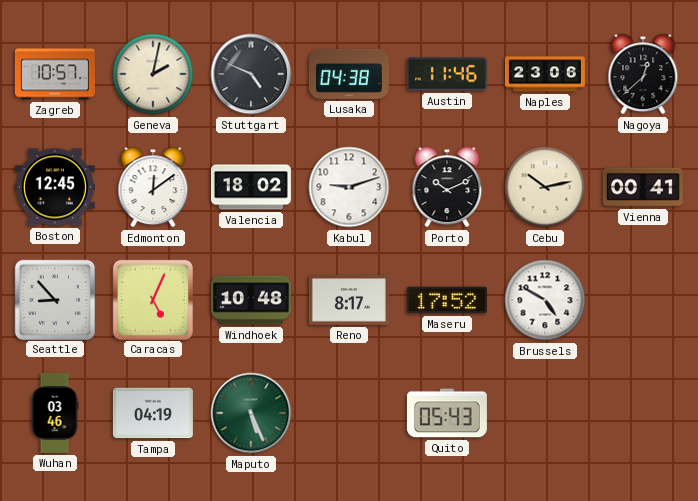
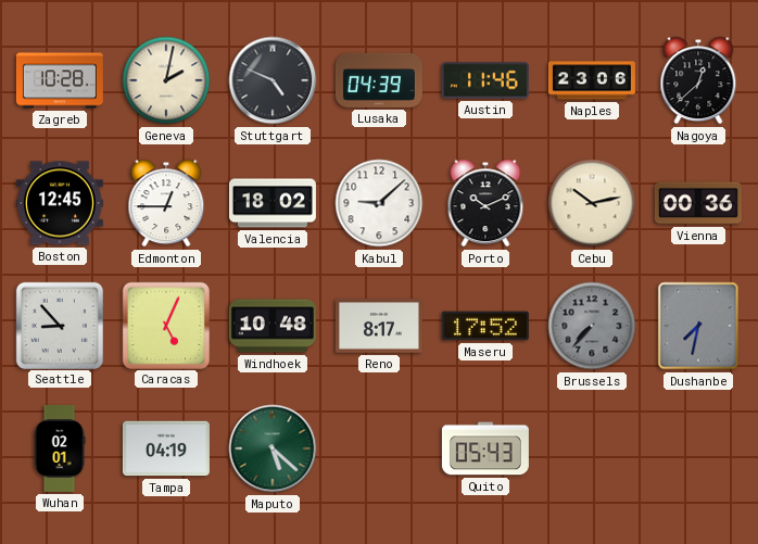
Zagreb: 10:57 -> 10:28
Lusaka: 04:38 -> 04:39
Edmonton: 12:09 -> 12:45
Kabul: 9:12 -> 9:08
Vienna: 00:41 -> 00:36
Brussels: 4:50 -> 7:37
Brussels dial: white -> grey
Dushanbe: none -> 7:32
Wuhan: 03:46 -> 02:01
Maputo: 5:26 -> 5:22
